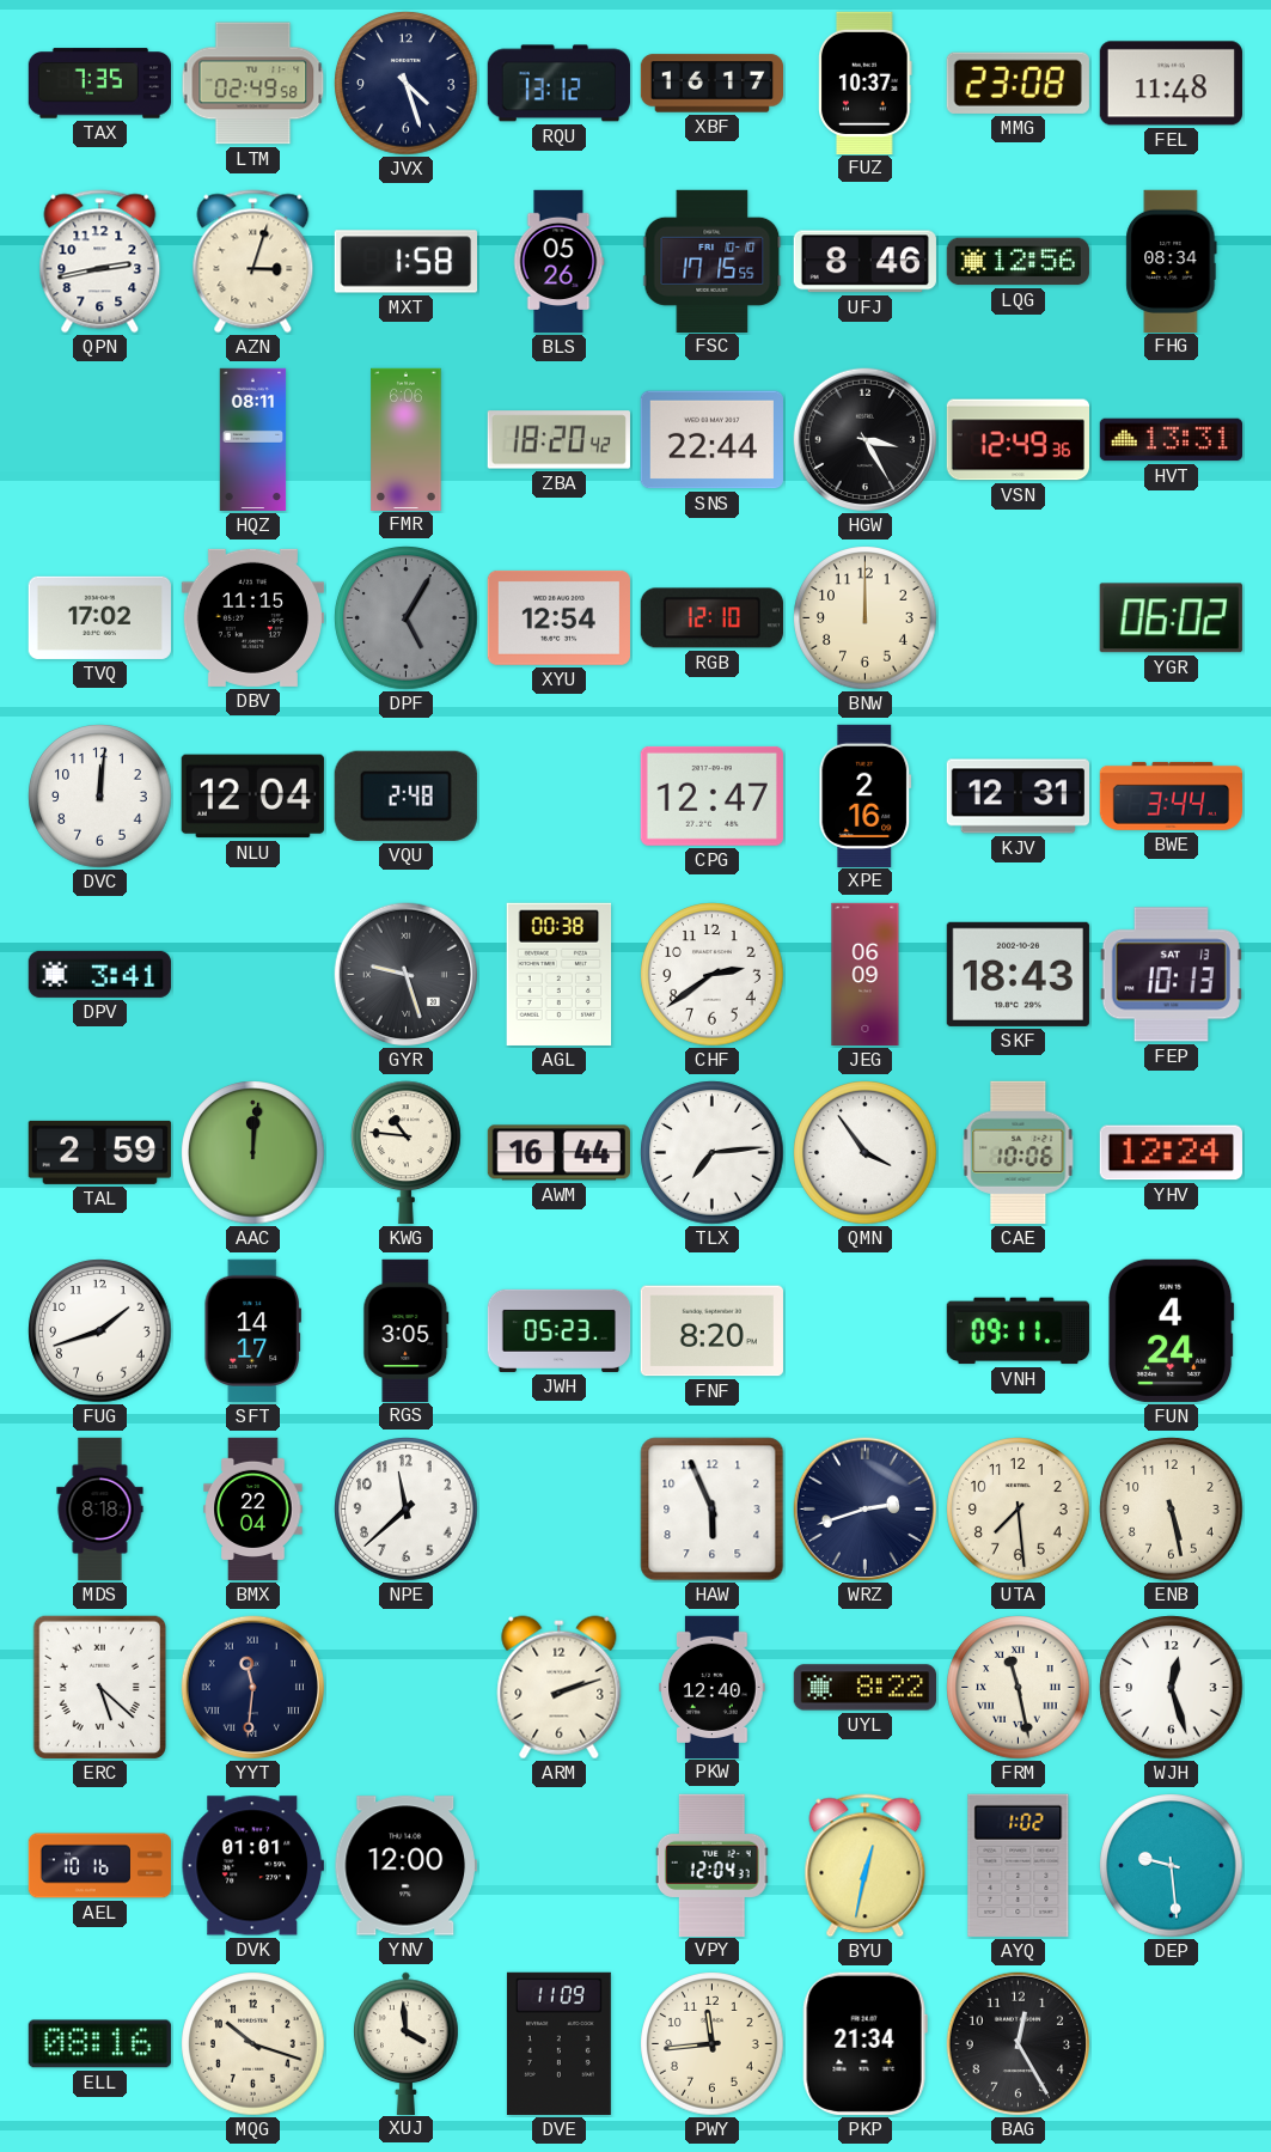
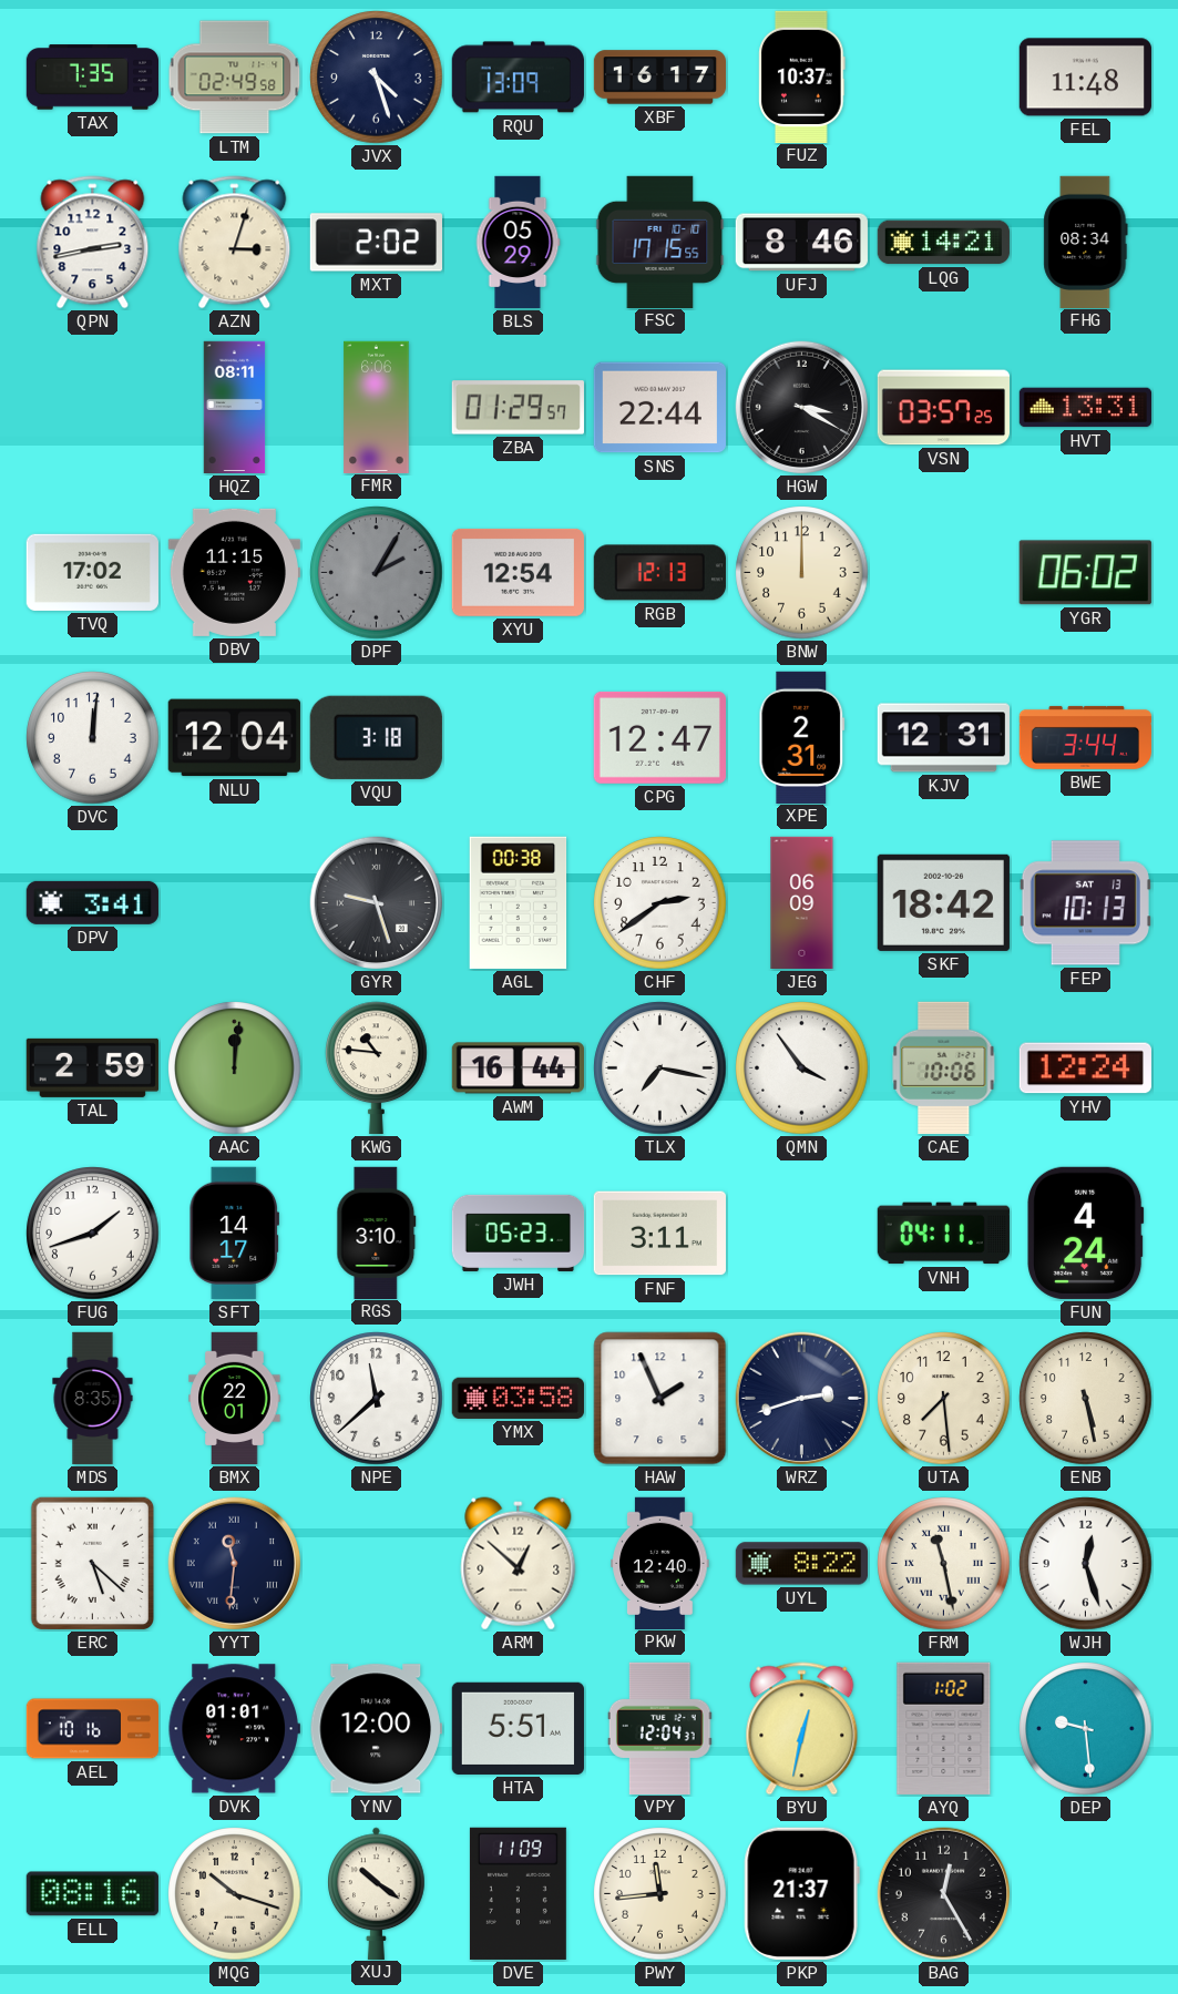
RQU: 13:12 -> 13:09
MMG: 23:08 -> none
MXT: 1:58 -> 2:02
BLS: 05:26 -> 05:29
LQG: 12:56 -> 14:21
ZBA: 18:20 -> 01:29
HGW: 3:25 -> 3:20
VSN: 12:49 -> 03:57
DPF: 5:05 -> 2:05
RGB: 12:10 -> 12:13
VQU: 2:48 -> 3:18
XPE: 2:16 -> 2:31
SKF: 18:43 -> 18:42
TLX: 7:14 -> 7:17
RGS: 3:05 -> 3:10
FNF: 8:20 -> 3:11
VNH: 09:11 -> 04:11
MDS: 8:18 -> 8:35
BMX: 22:04 -> 22:01
YMX: none -> 03:58
HAW: 5:56 -> 1:56
ARM: 2:12 -> 12:52
HTA: none -> 5:51
XUJ: 3:59 -> 10:21
PKP: 21:34 -> 21:37
